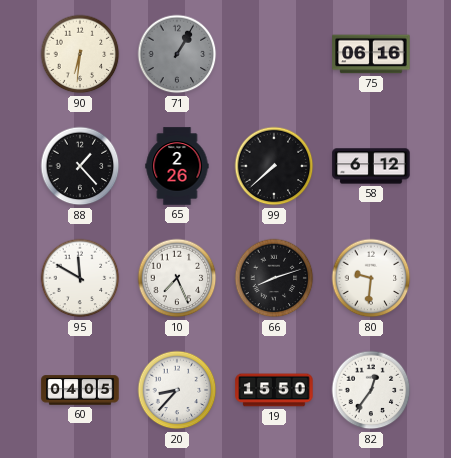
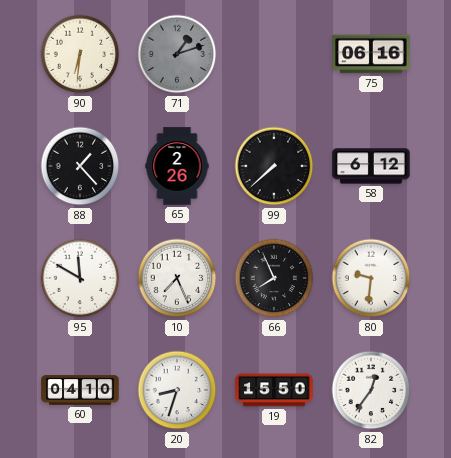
71: 1:05 -> 1:12
66: 8:12 -> 7:56
60: 04:05 -> 04:10
20: 8:37 -> 8:33
